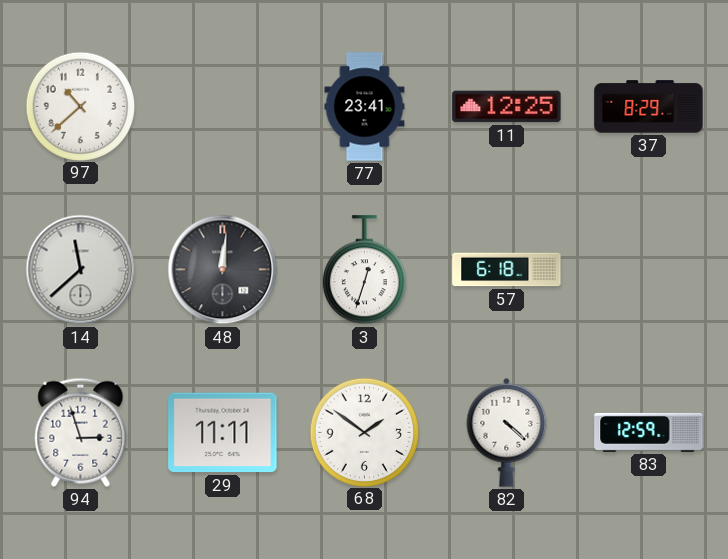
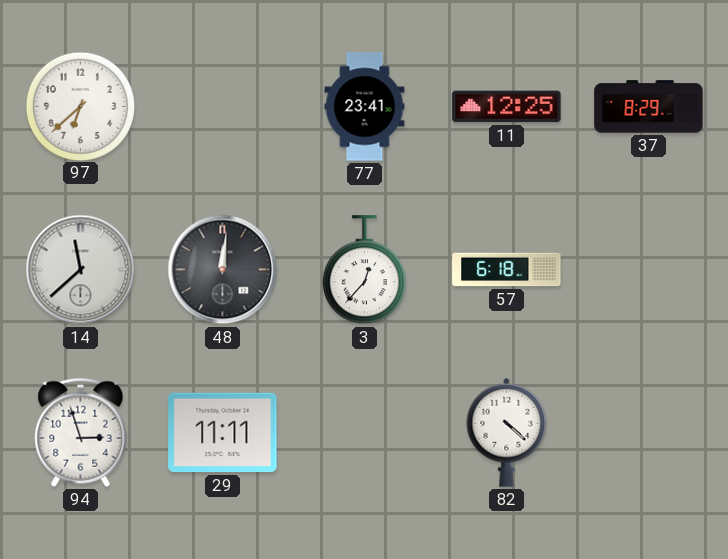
97: 10:38 -> 6:38
3: 12:33 -> 12:37
68: 1:51 -> none
83: 12:59 -> none
